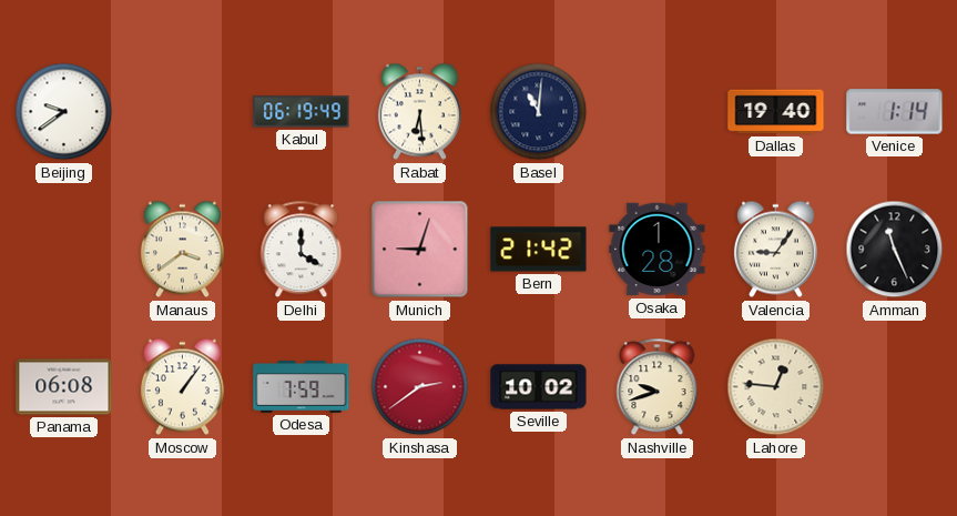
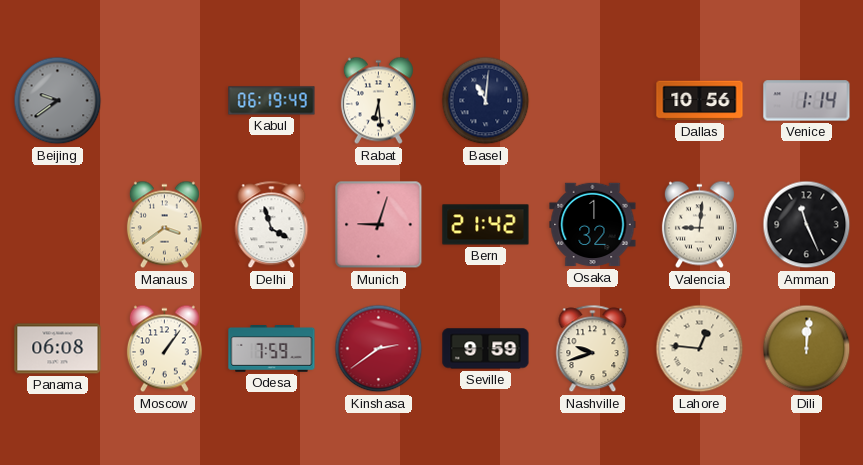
Beijing dial: white -> grey
Dallas: 19:40 -> 10:56
Delhi: 4:00 -> 3:57
Osaka: 1:28 -> 1:32
Valencia: 9:06 -> 9:01
Seville: 10:02 -> 9:59
Dili: none -> 12:01
